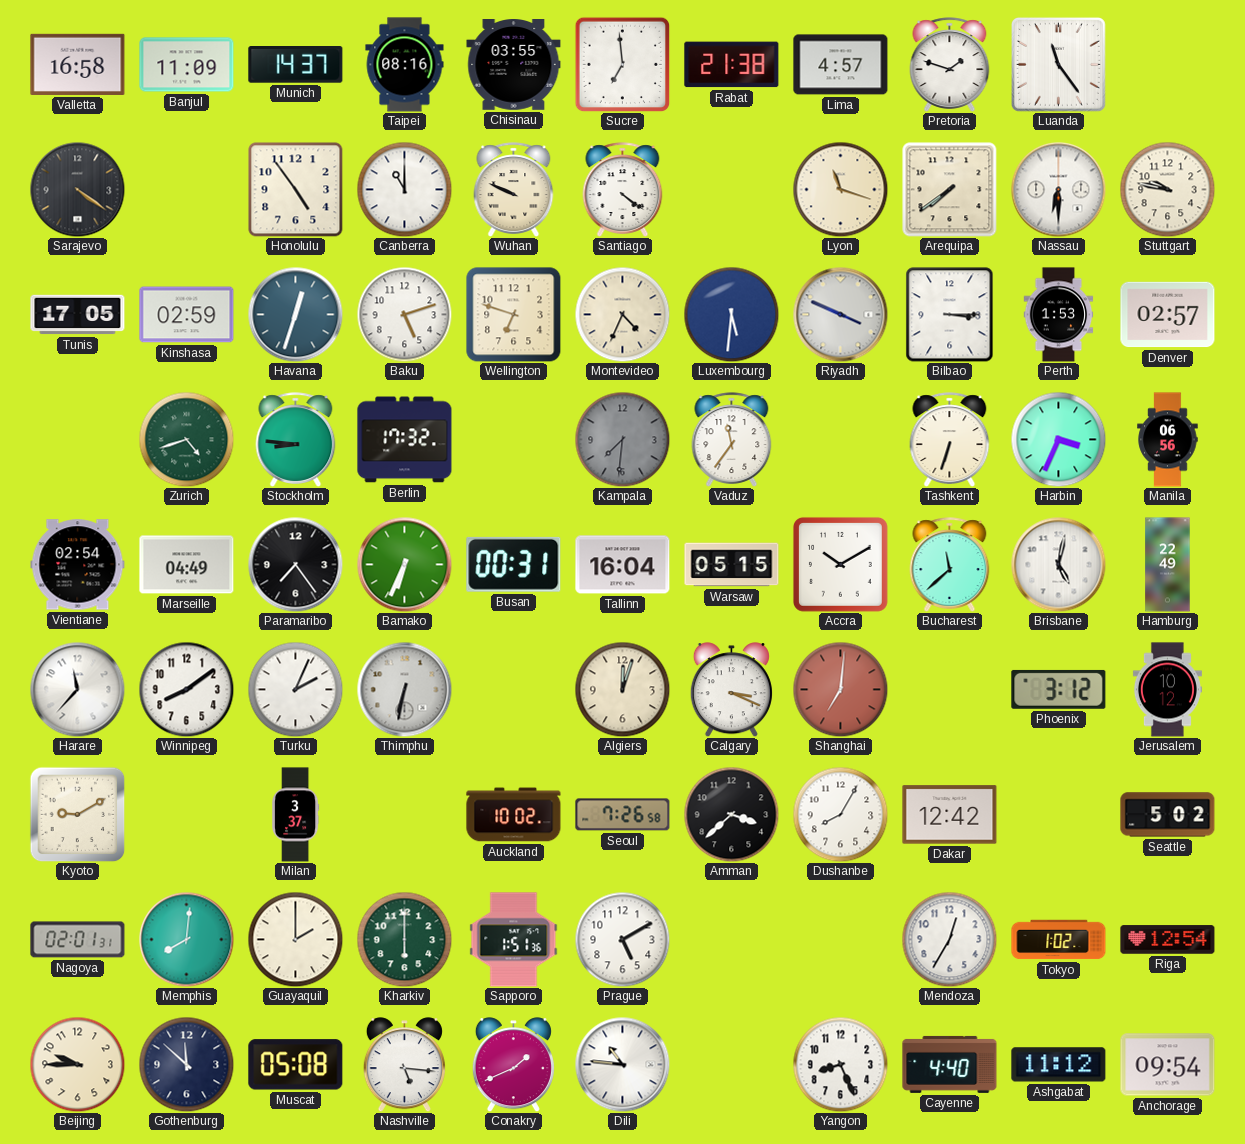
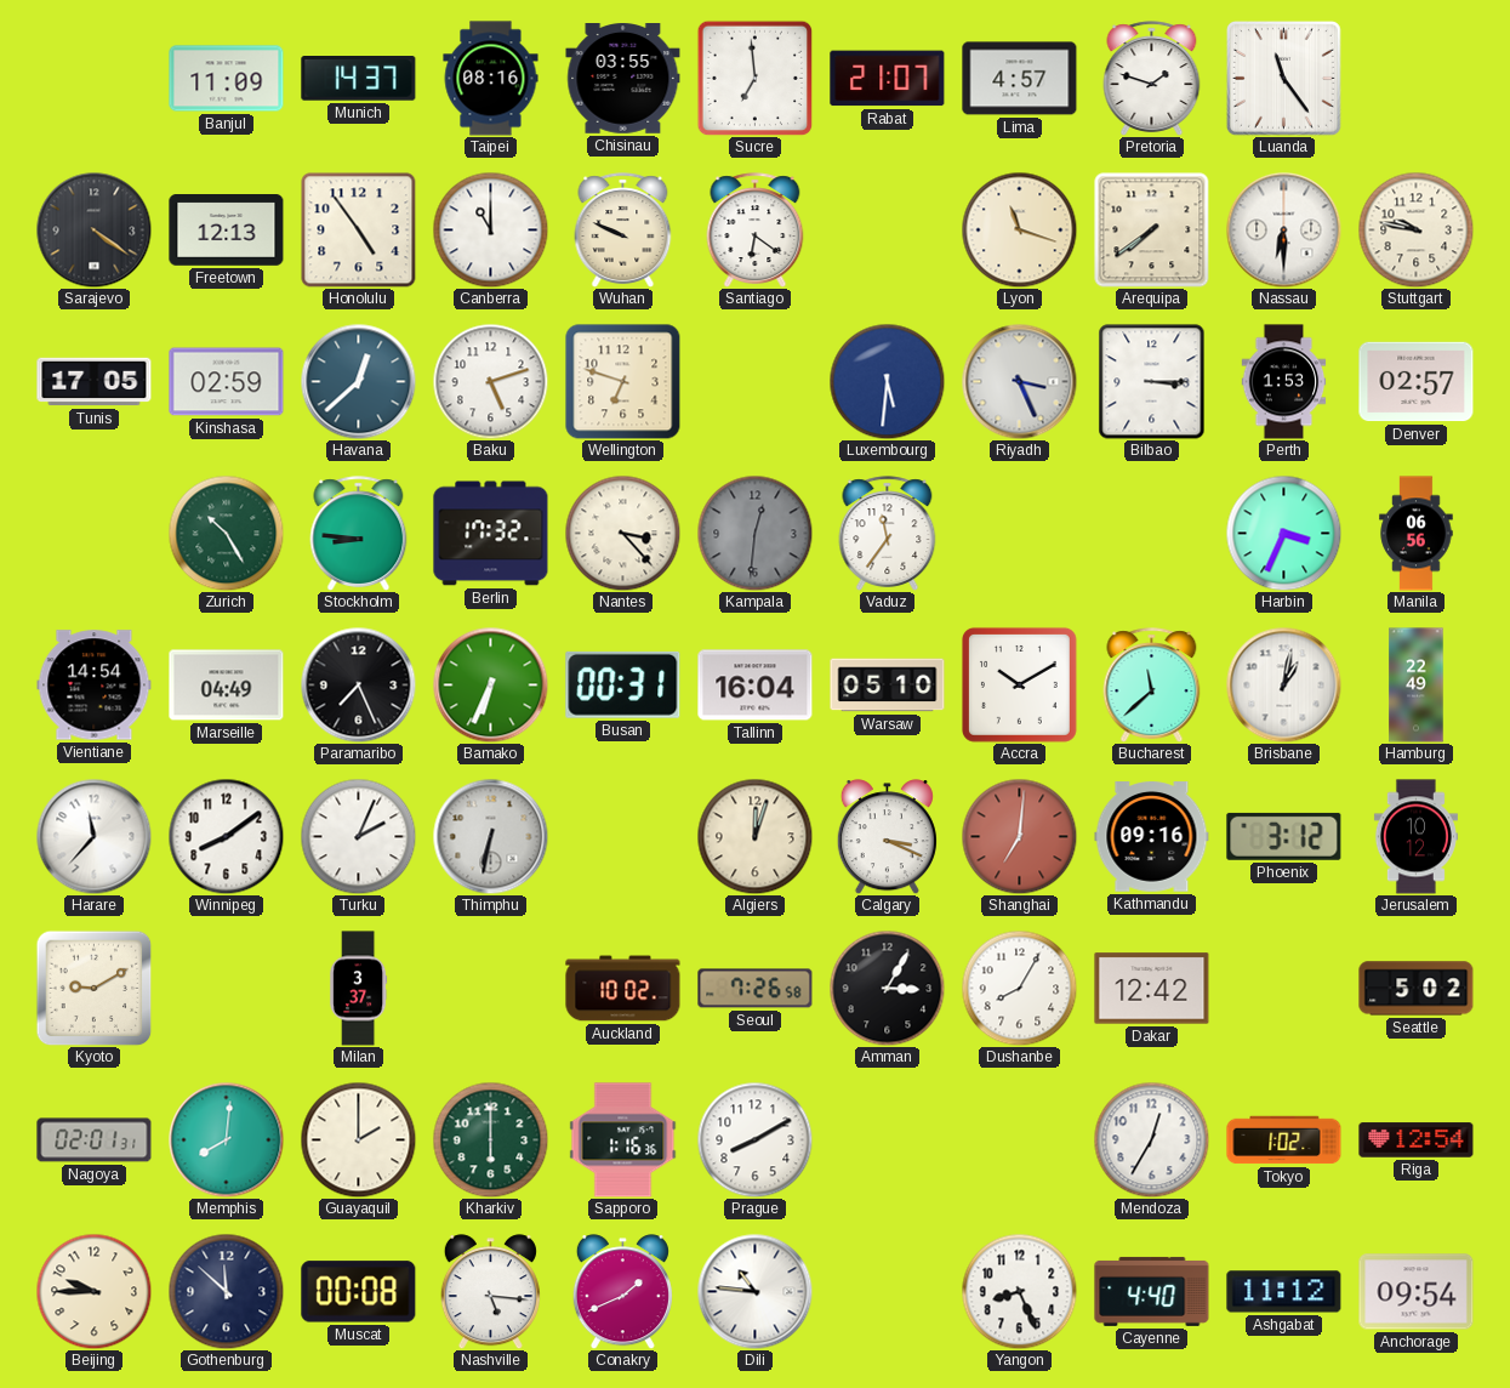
Valletta: 16:58 -> none
Rabat: 21:38 -> 21:07
Freetown: none -> 12:13
Santiago: 4:21 -> 6:21
Havana: 12:33 -> 12:38
Montevideo: 4:34 -> none
Riyadh: 3:49 -> 3:26
Zurich: 4:42 -> 10:25
Nantes: none -> 3:23
Kampala: 7:31 -> 12:31
Tashkent: 6:33 -> none
Vientiane: 02:54 -> 14:54
Paramaribo: 7:24 -> 7:26
Warsaw: 05:15 -> 05:10
Brisbane: 5:02 -> 1:02
Kathmandu: none -> 09:16
Amman: 3:38 -> 3:05
Sapporo: 1:51 -> 1:16
Prague: 5:10 -> 8:10
Muscat: 05:08 -> 00:08
